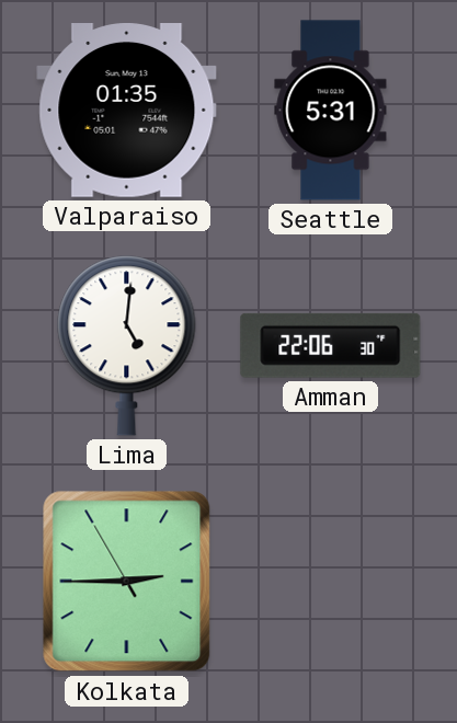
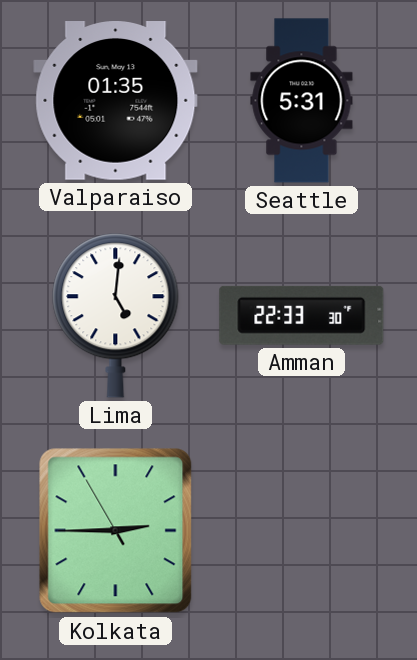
Amman: 22:06 -> 22:33
